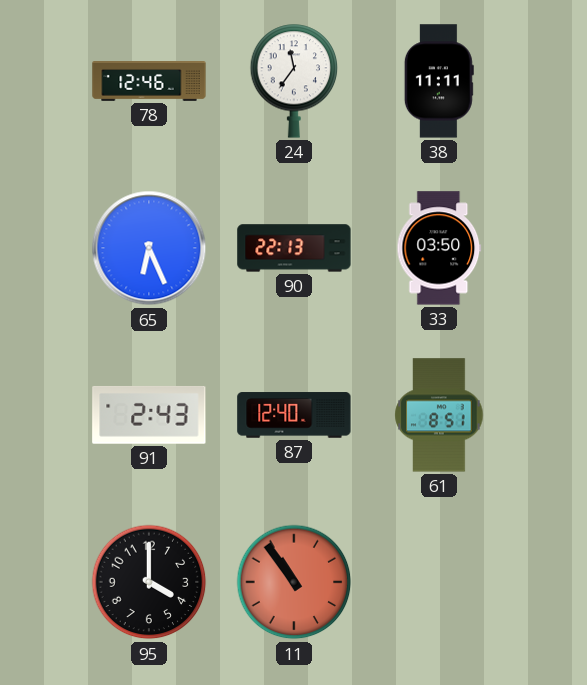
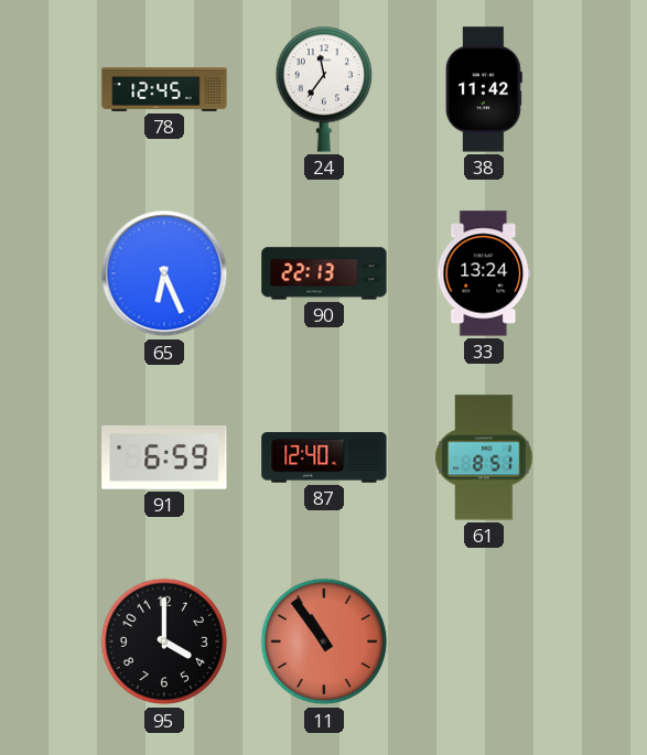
78: 12:46 -> 12:45
38: 11:11 -> 11:42
33: 03:50 -> 13:24
91: 2:43 -> 6:59
